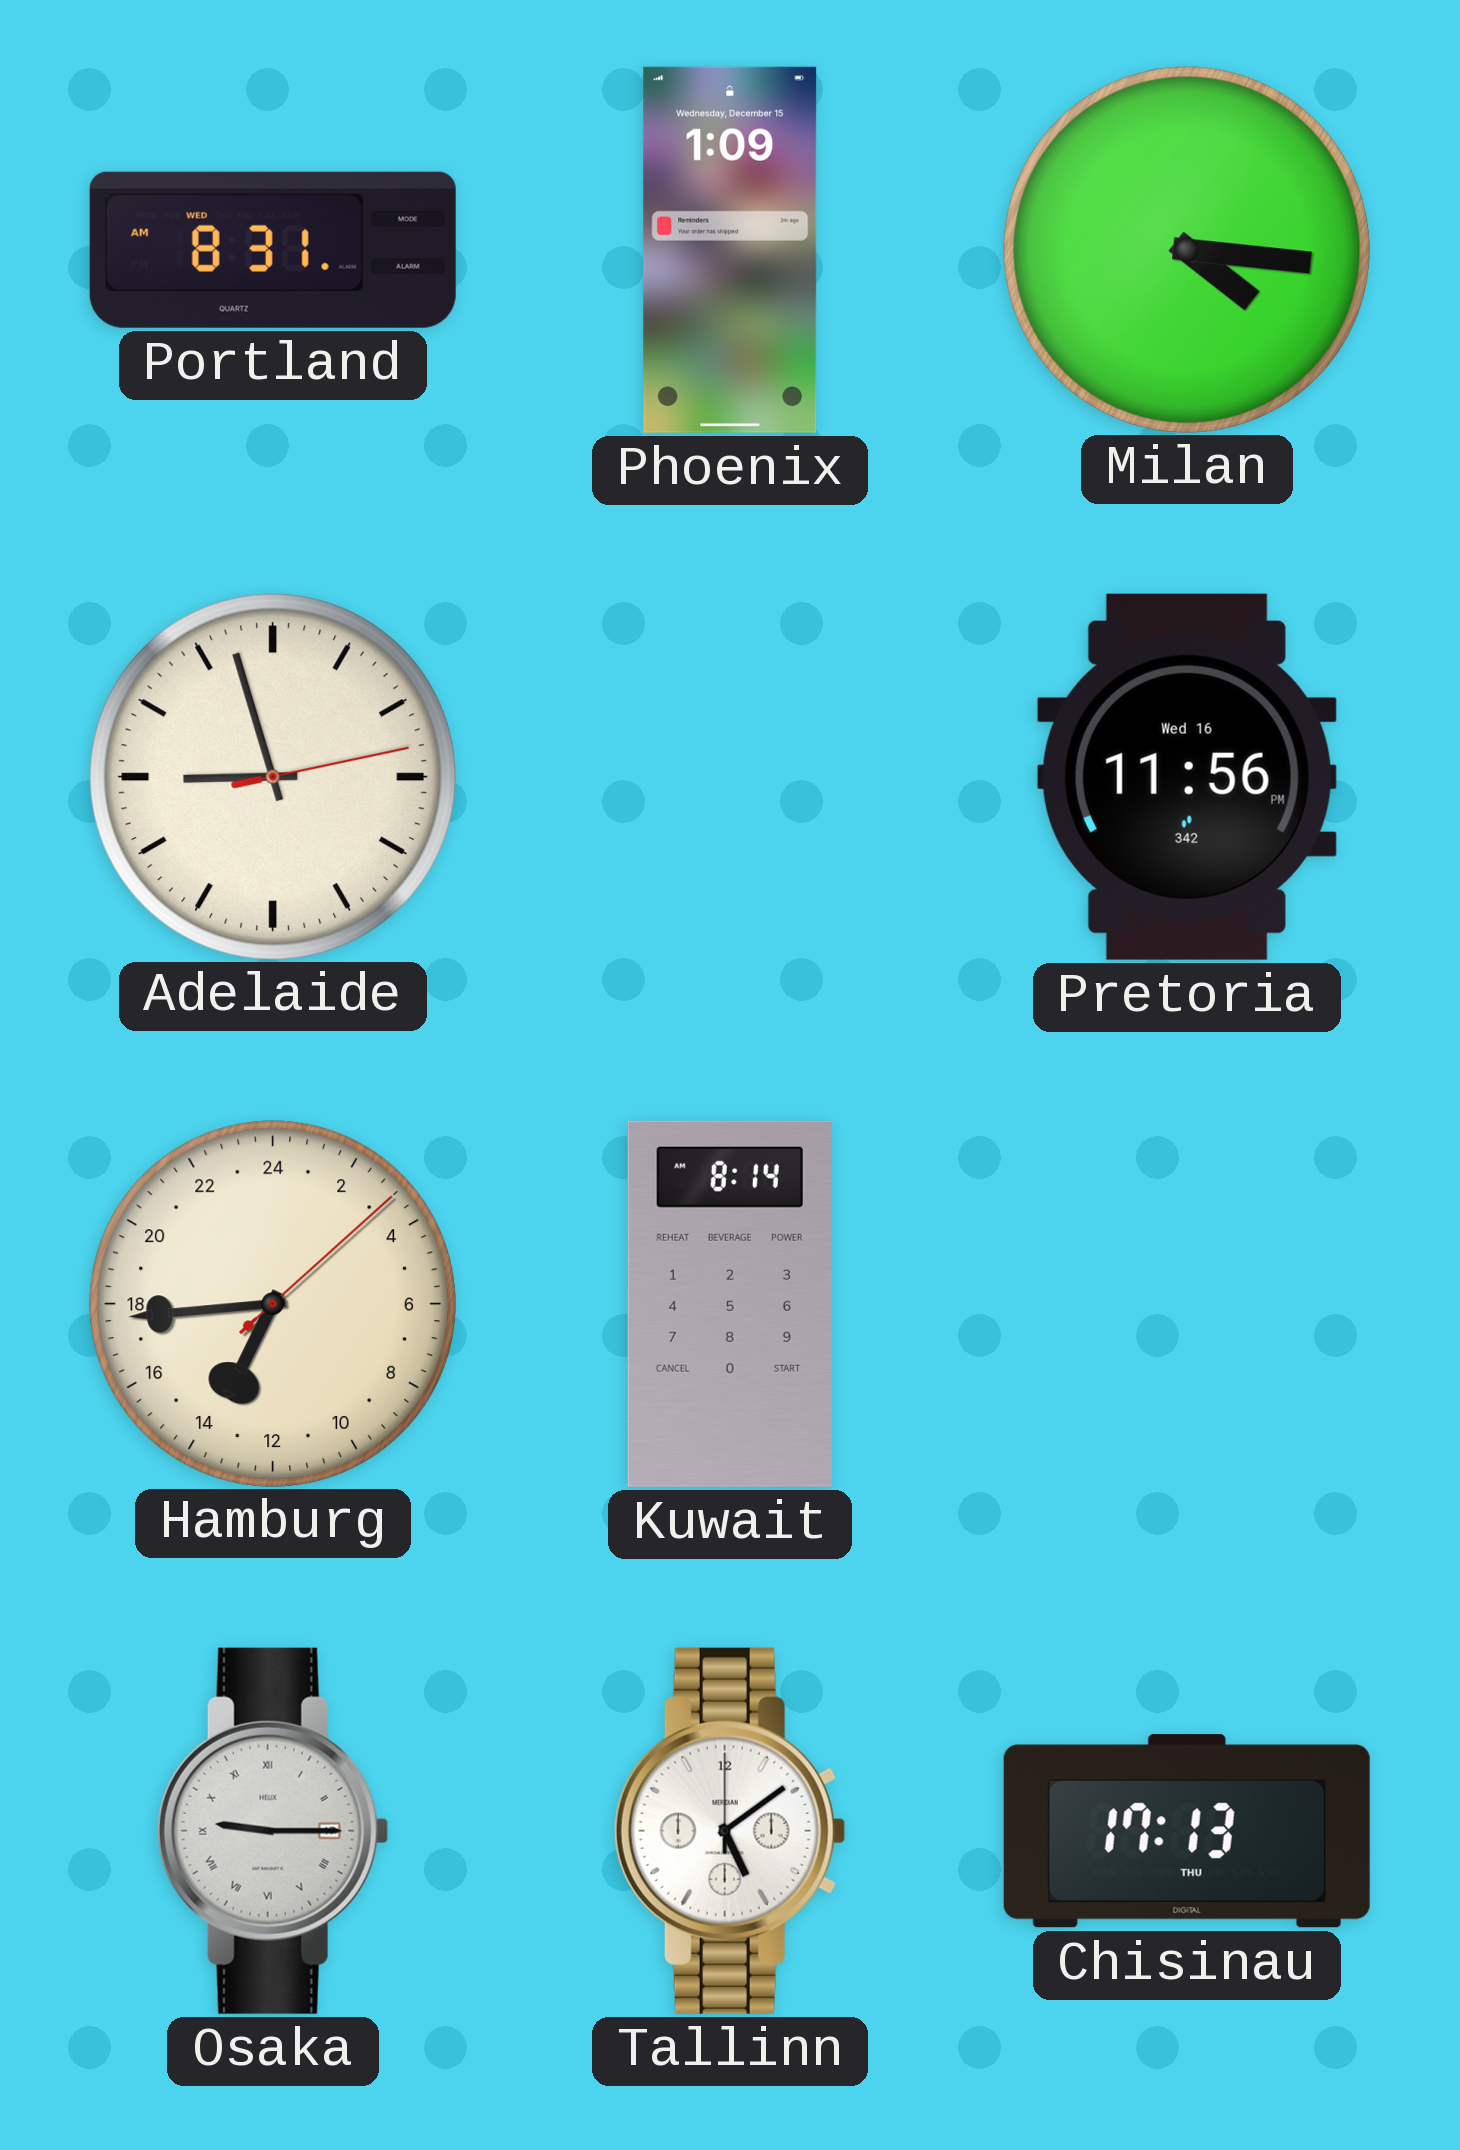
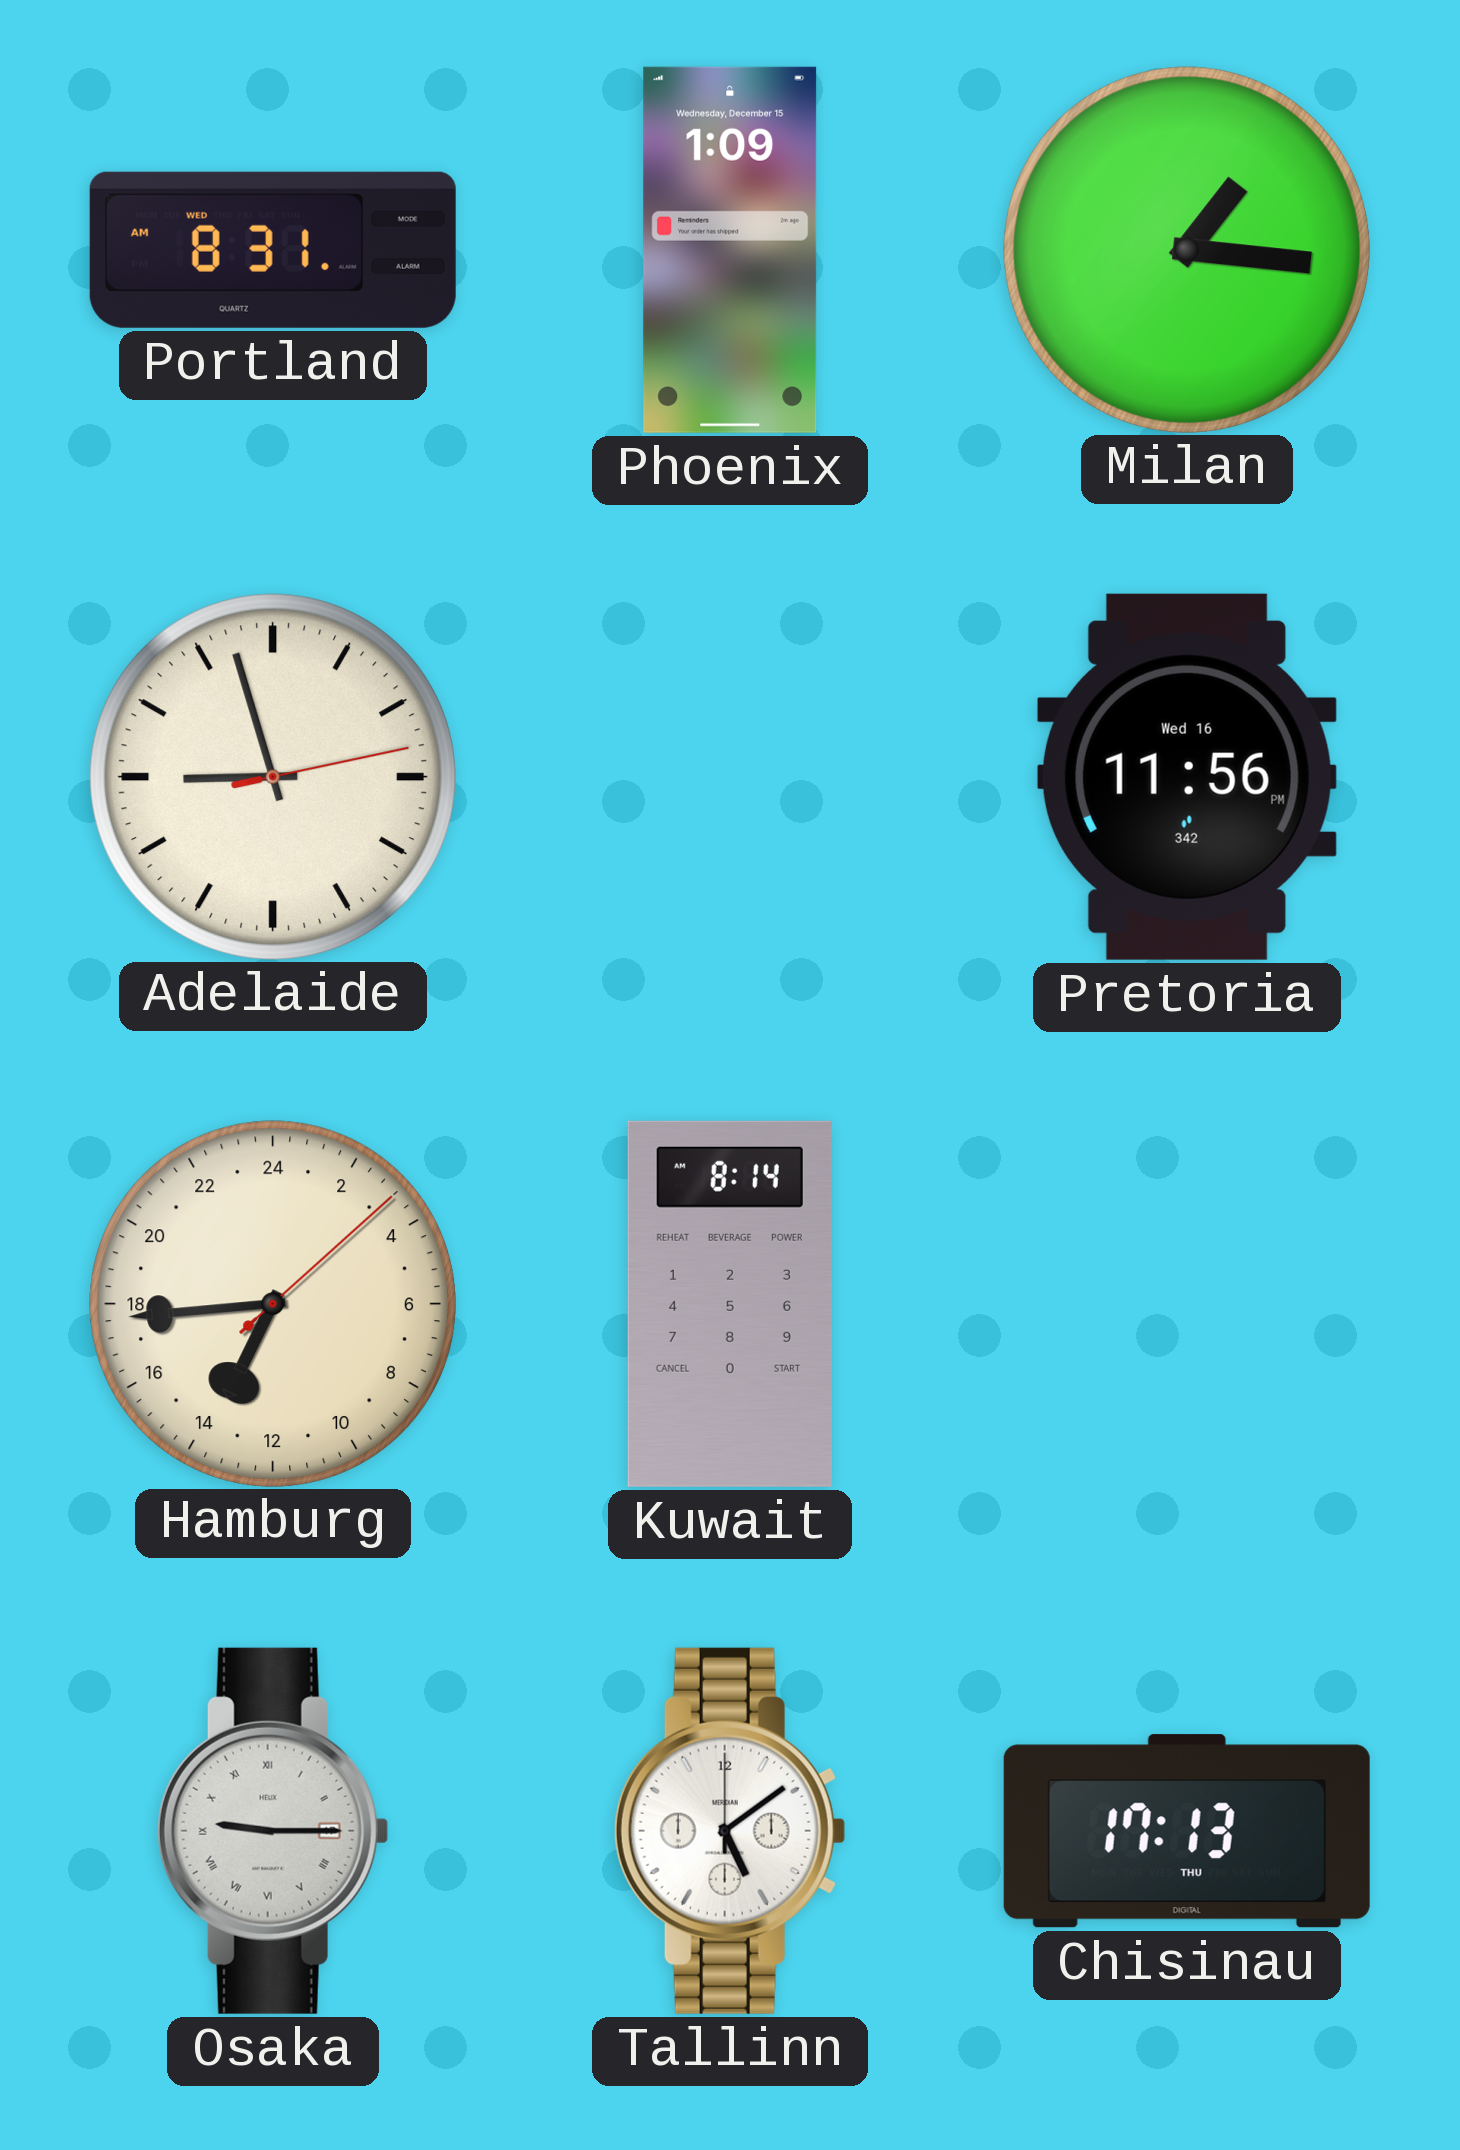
Milan: 4:16 -> 1:16
